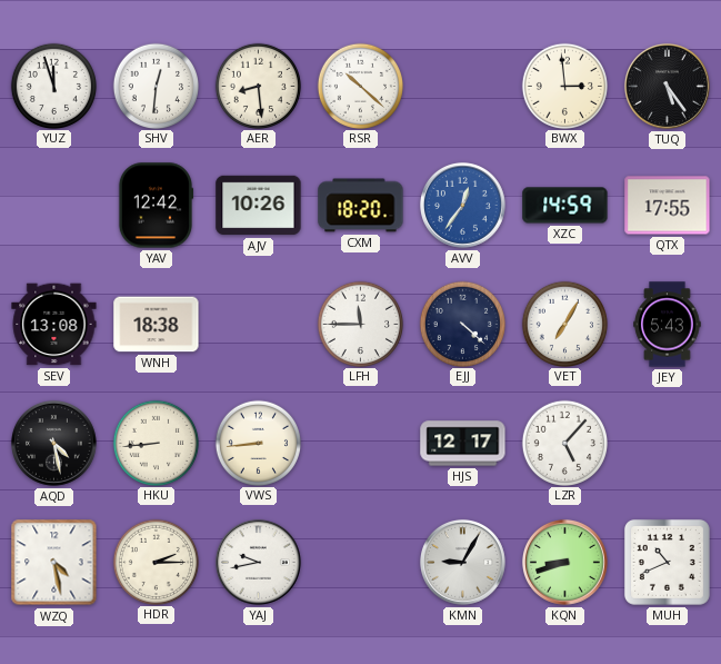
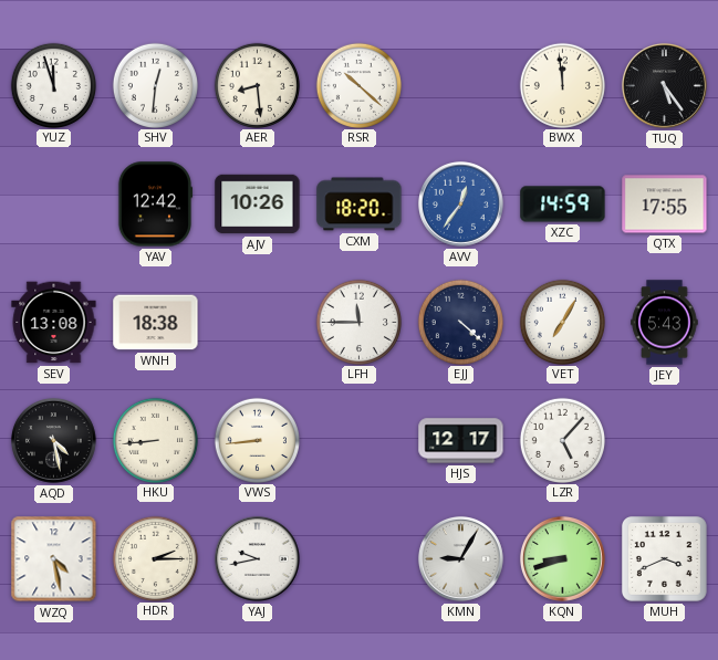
BWX: 2:59 -> 11:59
MUH: 10:41 -> 3:41
